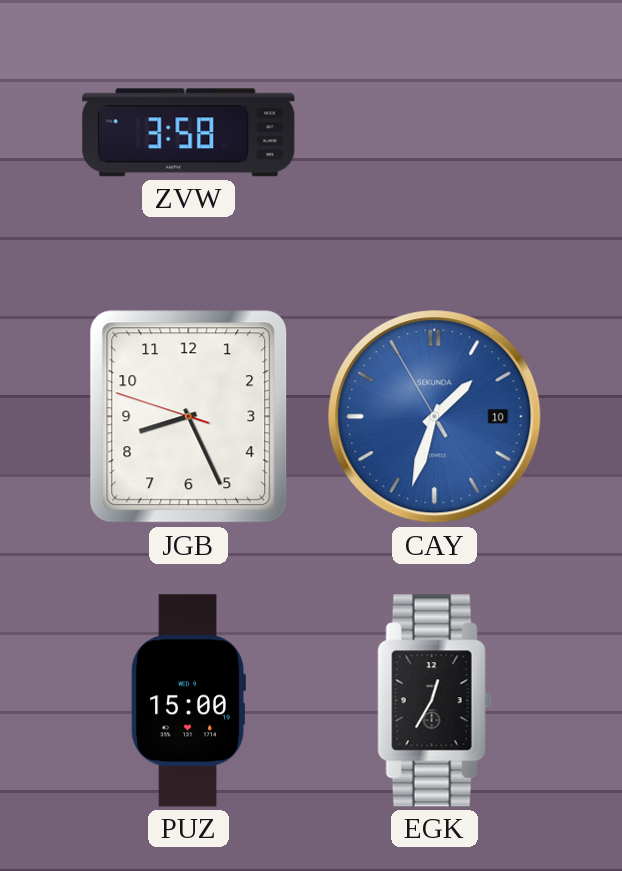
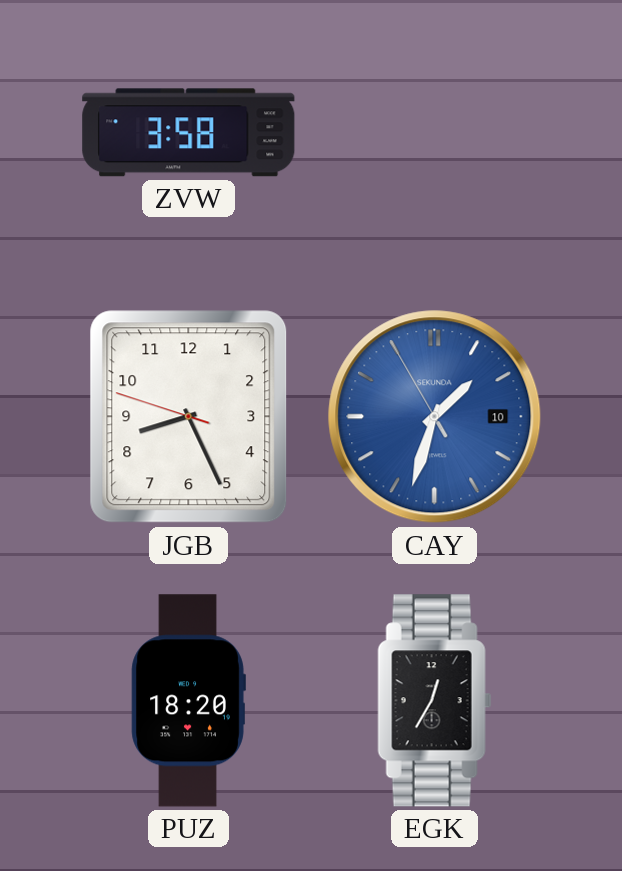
PUZ: 15:00 -> 18:20
